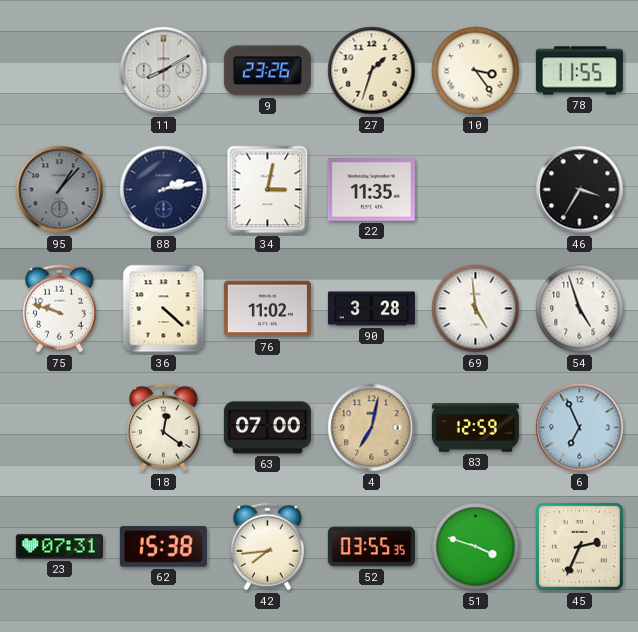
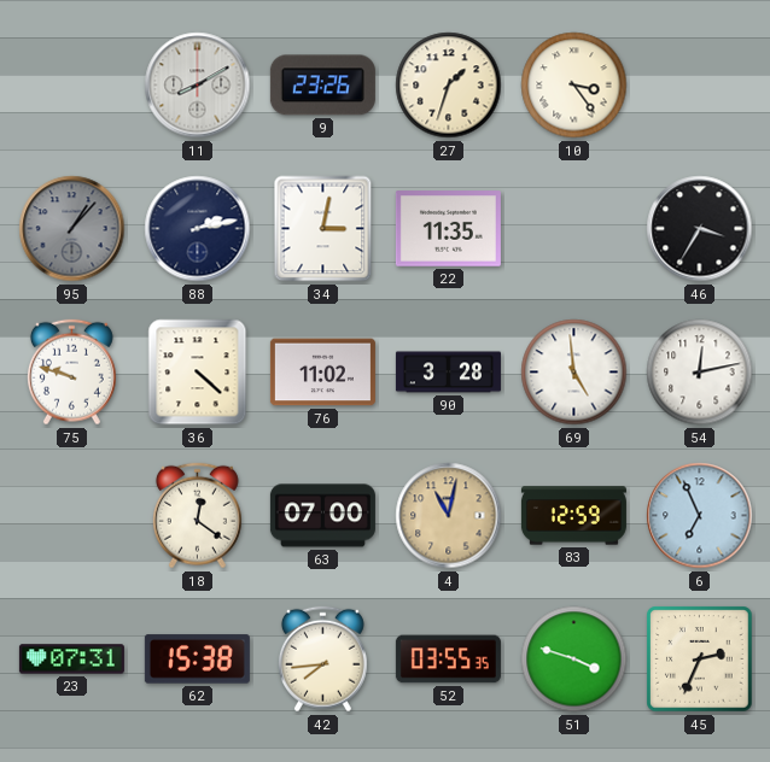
78: 11:55 -> none
54: 4:57 -> 12:13
4: 7:02 -> 11:02
